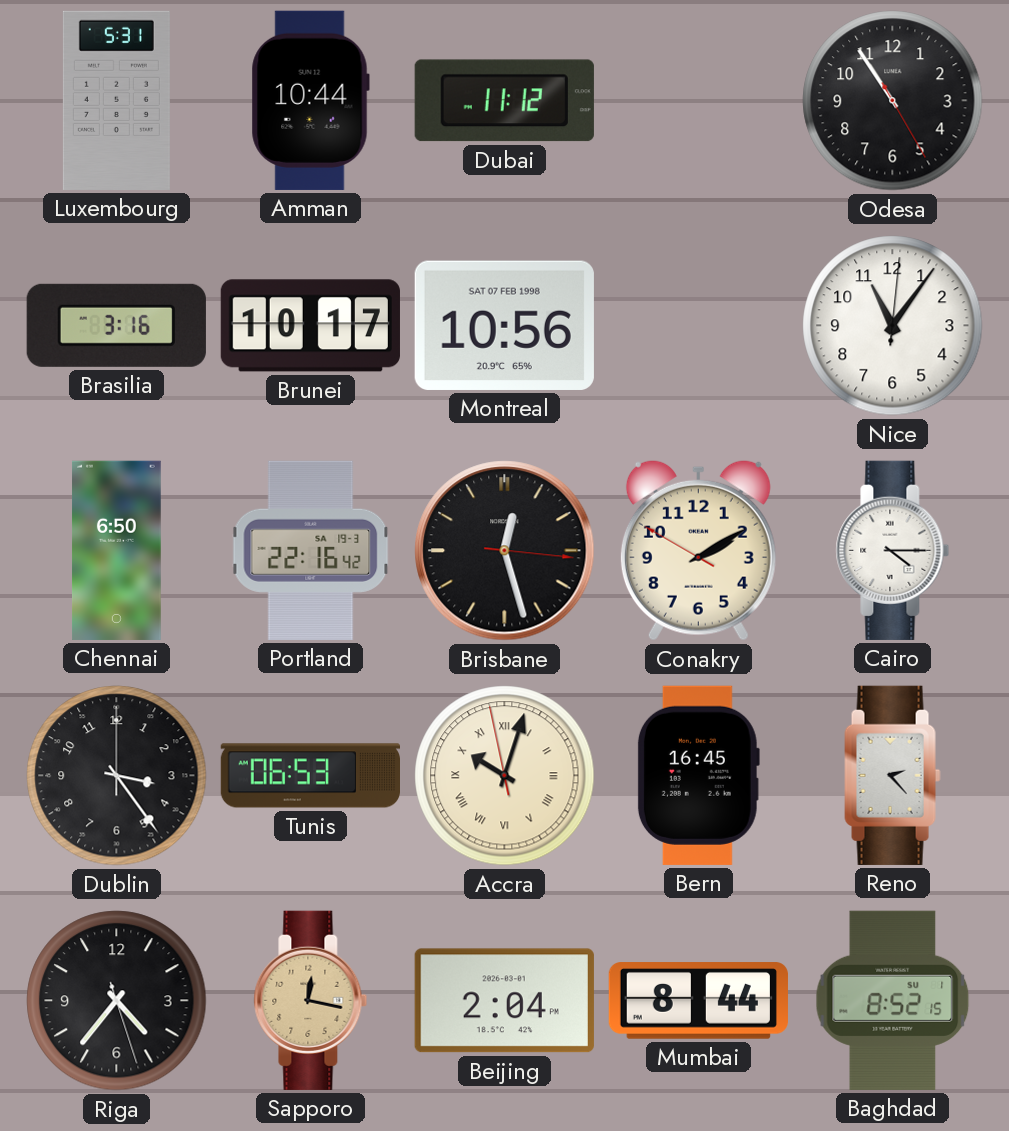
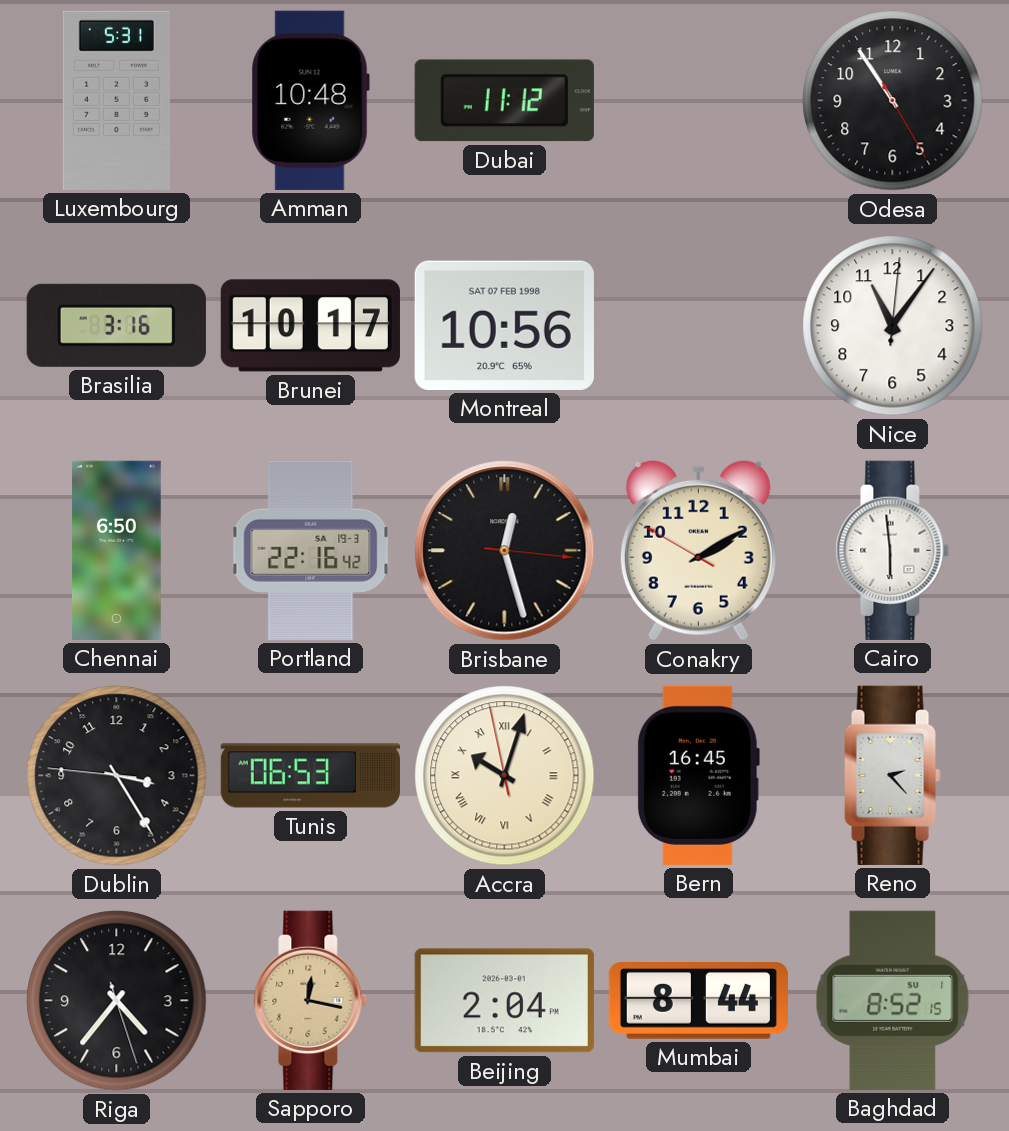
Amman: 10:44 -> 10:48
Cairo: 4:15 -> 5:59
Dublin: 3:24:00 -> 3:24:46
